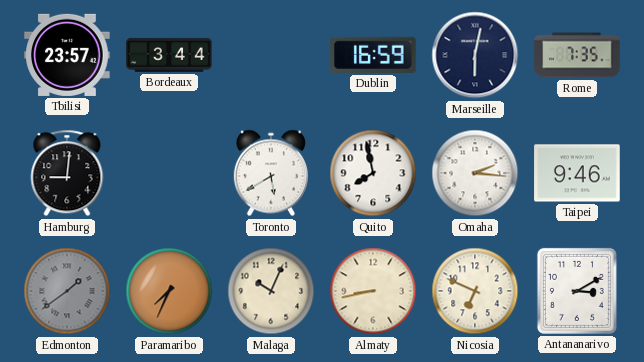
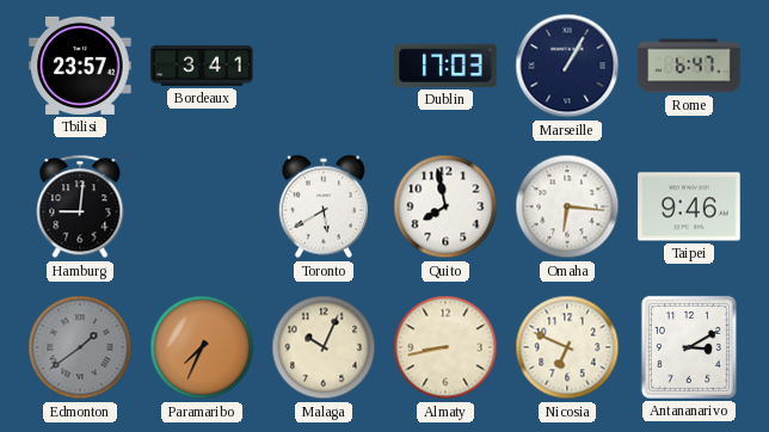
Bordeaux: 3:44 -> 3:41
Dublin: 16:59 -> 17:03
Marseille: 6:02 -> 1:05
Rome: 7:35 -> 6:47
Omaha: 2:16 -> 6:16
